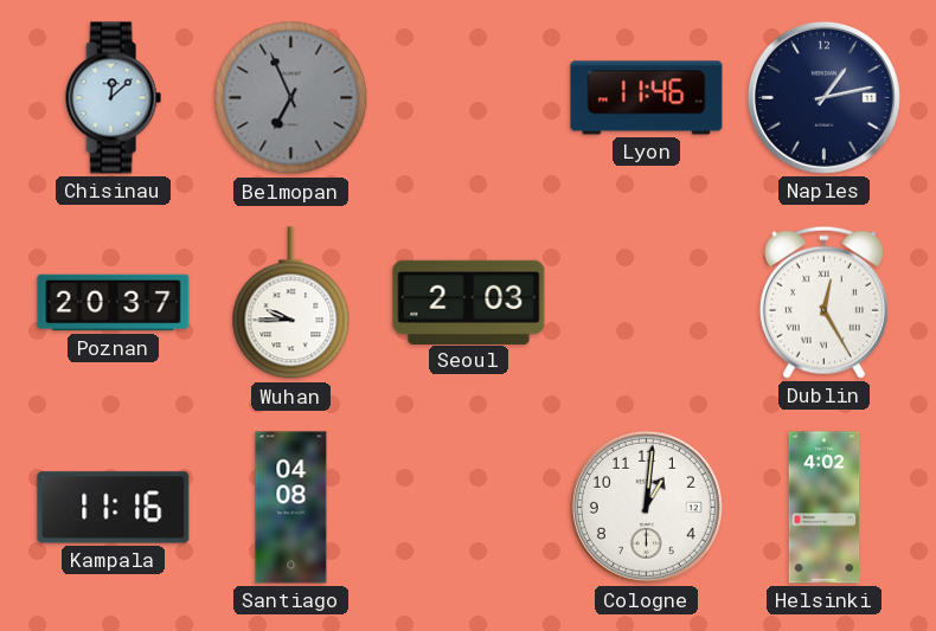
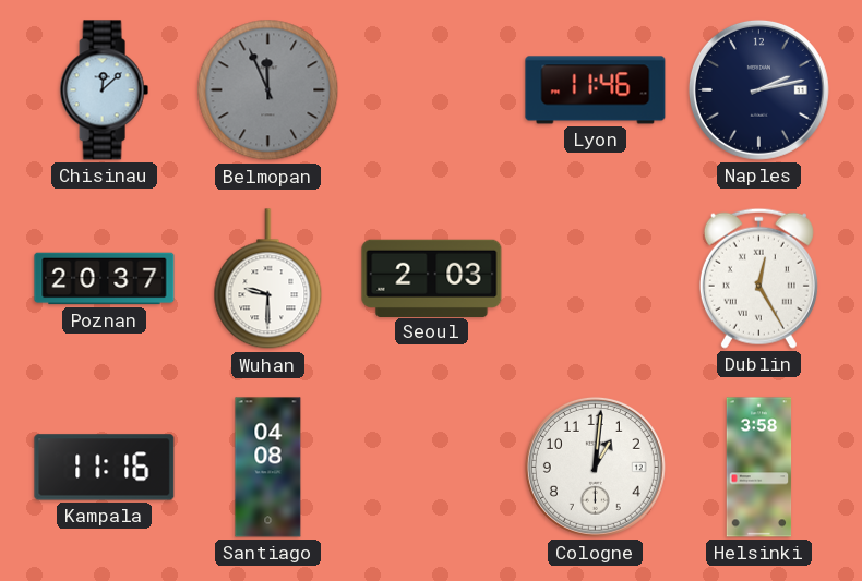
Belmopan: 6:56 -> 11:56
Naples: 1:13 -> 2:13
Wuhan: 9:45 -> 9:30
Helsinki: 4:02 -> 3:58
